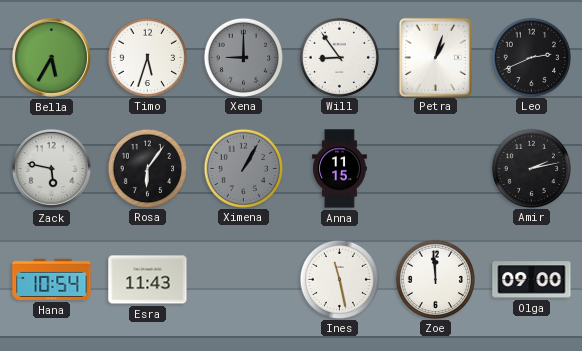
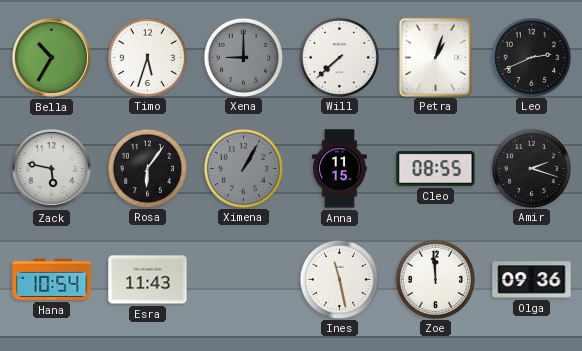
Bella: 5:35 -> 10:35
Will: 8:54 -> 7:38
Cleo: none -> 08:55
Amir: 2:13 -> 2:18
Olga: 09:00 -> 09:36
